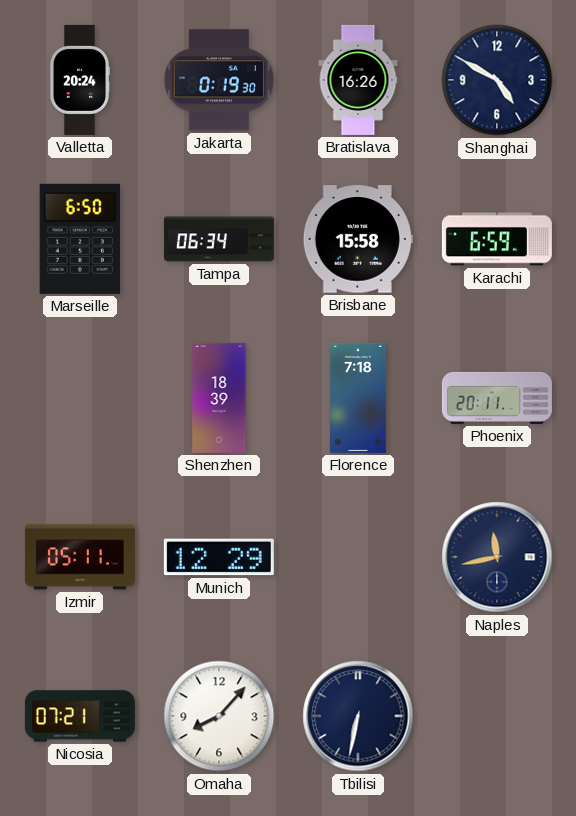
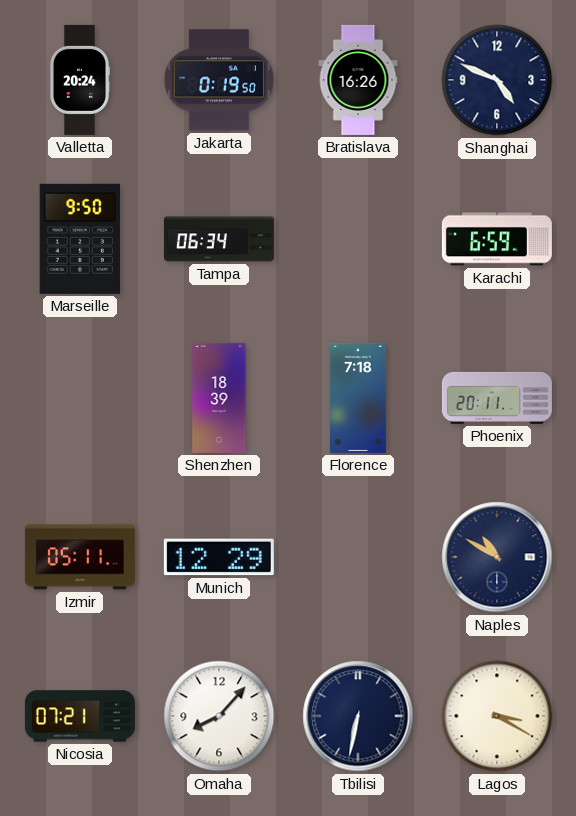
Jakarta: 0:19:30 -> 0:19:50
Shanghai: 4:50 -> 4:49
Marseille: 6:50 -> 9:50
Brisbane: 15:58 -> none
Naples: 11:43 -> 10:50
Lagos: none -> 3:20
